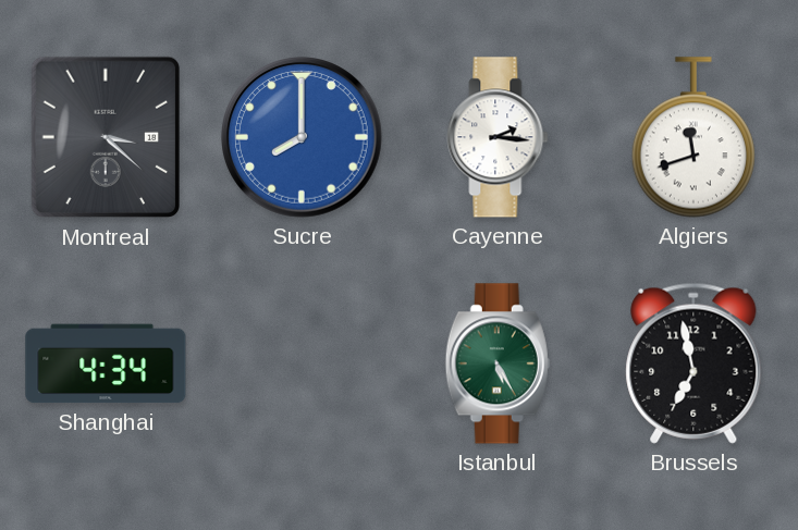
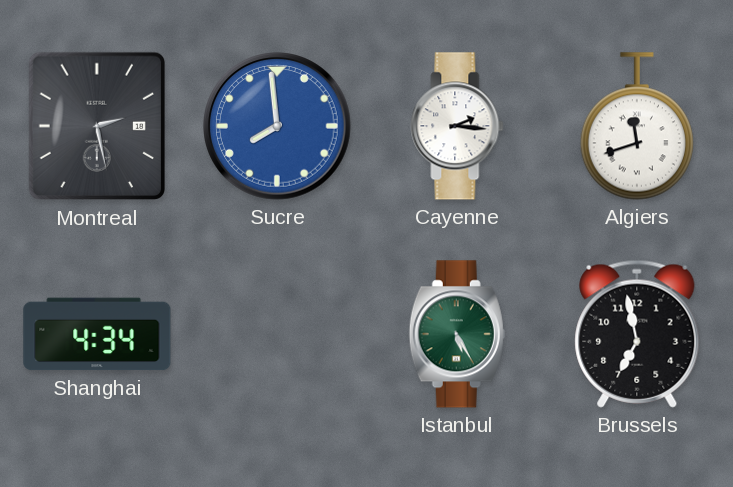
Montreal: 3:22 -> 2:28
Sucre: 8:00 -> 7:59
